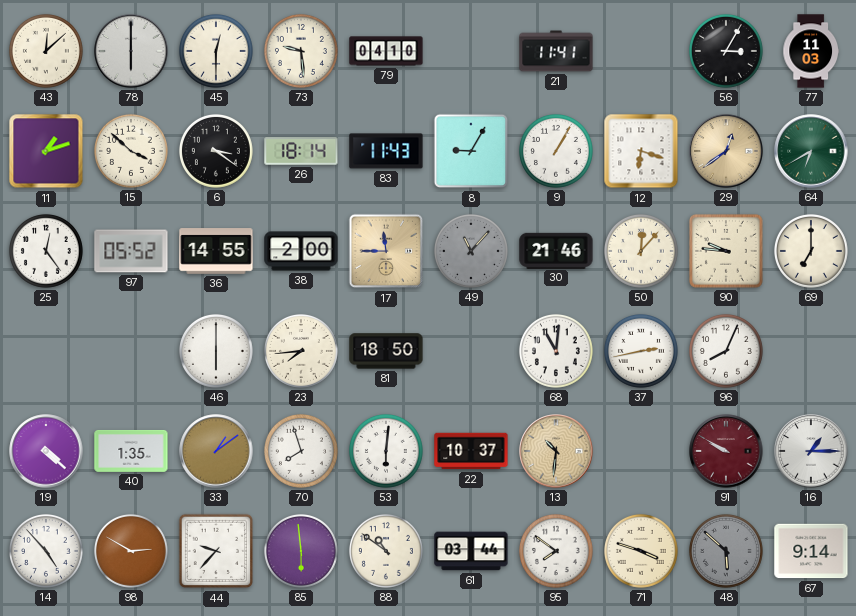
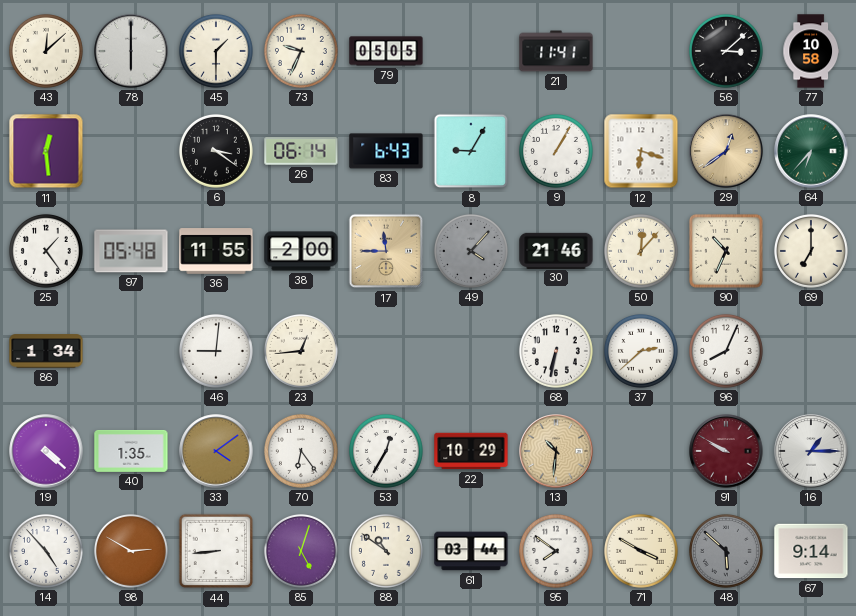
45: 12:30 -> 1:30
73: 9:29 -> 9:34
79: 04:10 -> 05:05
56: 3:05 -> 3:08
77: 11:03 -> 10:58
11: 1:12 -> 12:29
15: 3:52 -> none
26: 18:14 -> 06:14
83: 11:43 -> 6:43
64: 6:40 -> 6:37
25: 12:24 -> 1:24
97: 05:52 -> 05:48
36: 14:55 -> 11:55
49: 11:07 -> 4:07
90: 9:46 -> 10:34
86: none -> 1:34
46: 6:00 -> 9:01
23: 7:44 -> 12:44
81: 18:50 -> none
68: 11:01 -> 6:32
37: 2:43 -> 2:38
33: 1:09 -> 4:09
70: 7:57 -> 6:24
53: 6:01 -> 12:35
22: 10:37 -> 10:29
44: 9:37 -> 8:44
85: 5:59 -> 5:03
71: 3:48 -> 3:50
